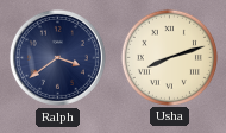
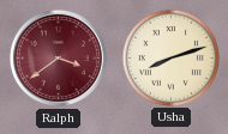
Ralph dial: navy -> burgundy
